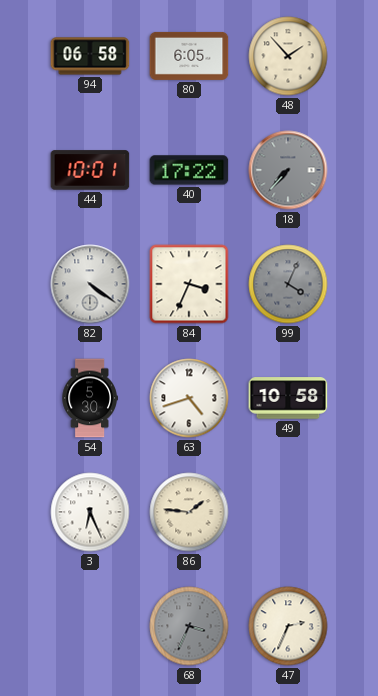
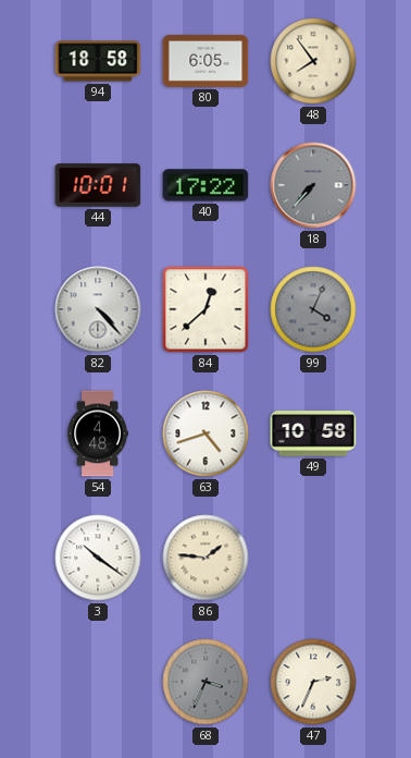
94: 06:58 -> 18:58
48: 1:53 -> 7:54
82: 4:21 -> 4:23
84: 3:34 -> 12:38
54: 5:30 -> 4:48
3: 6:26 -> 10:21
